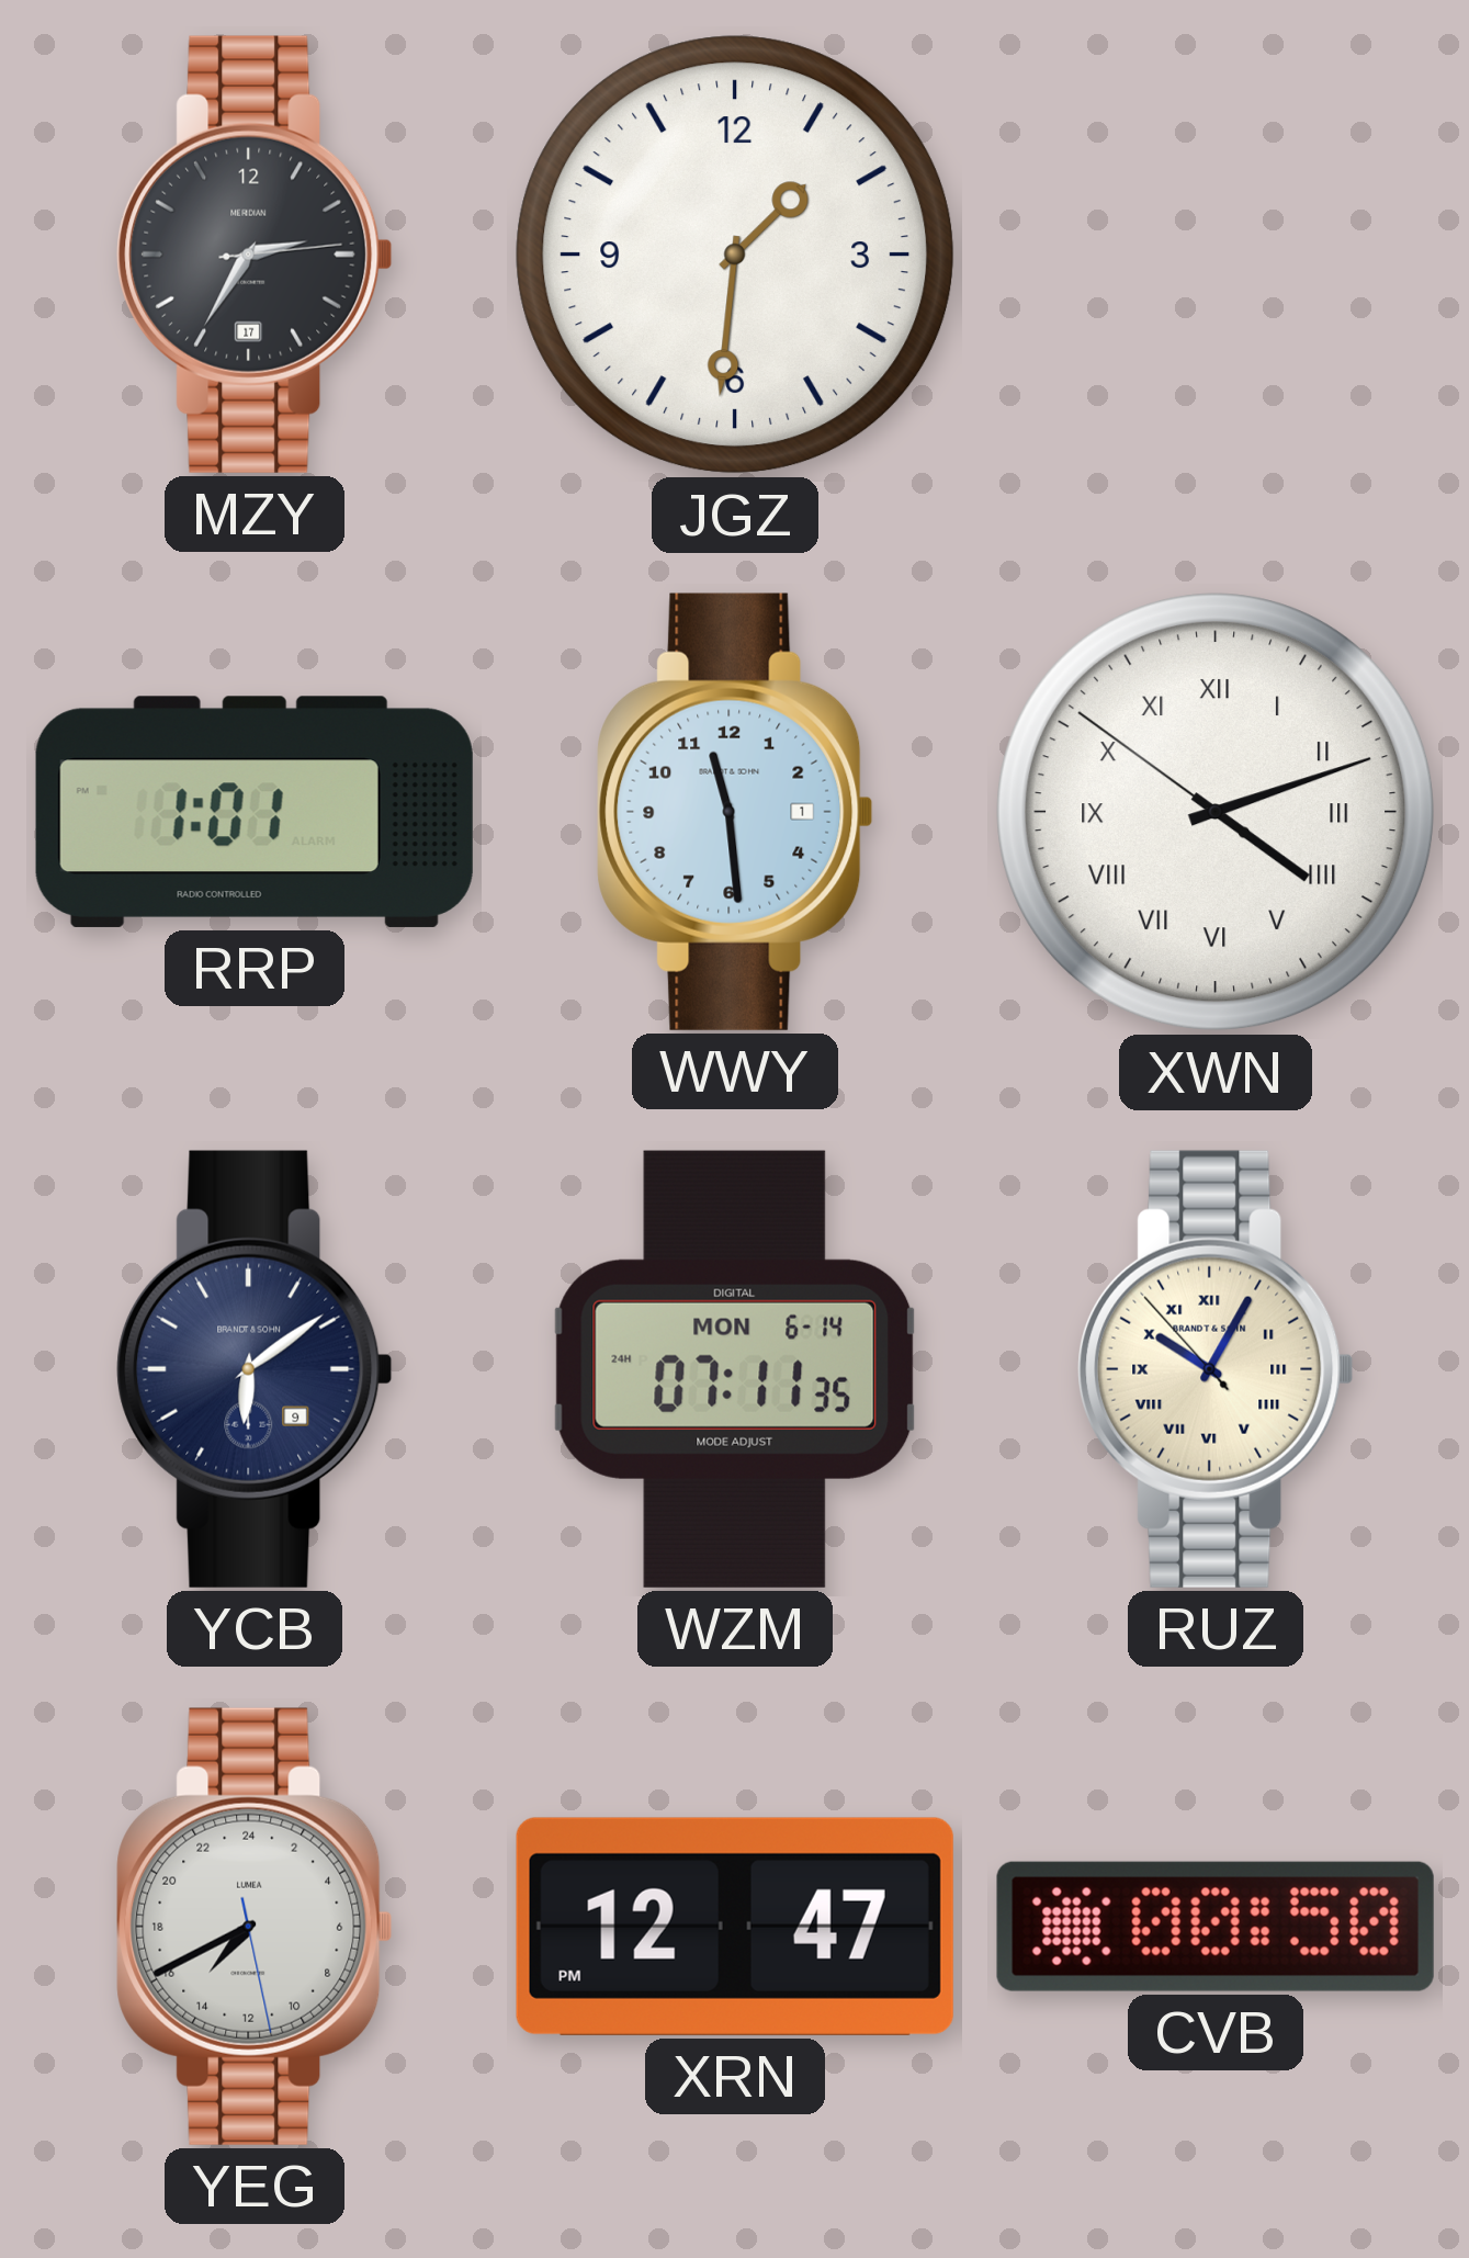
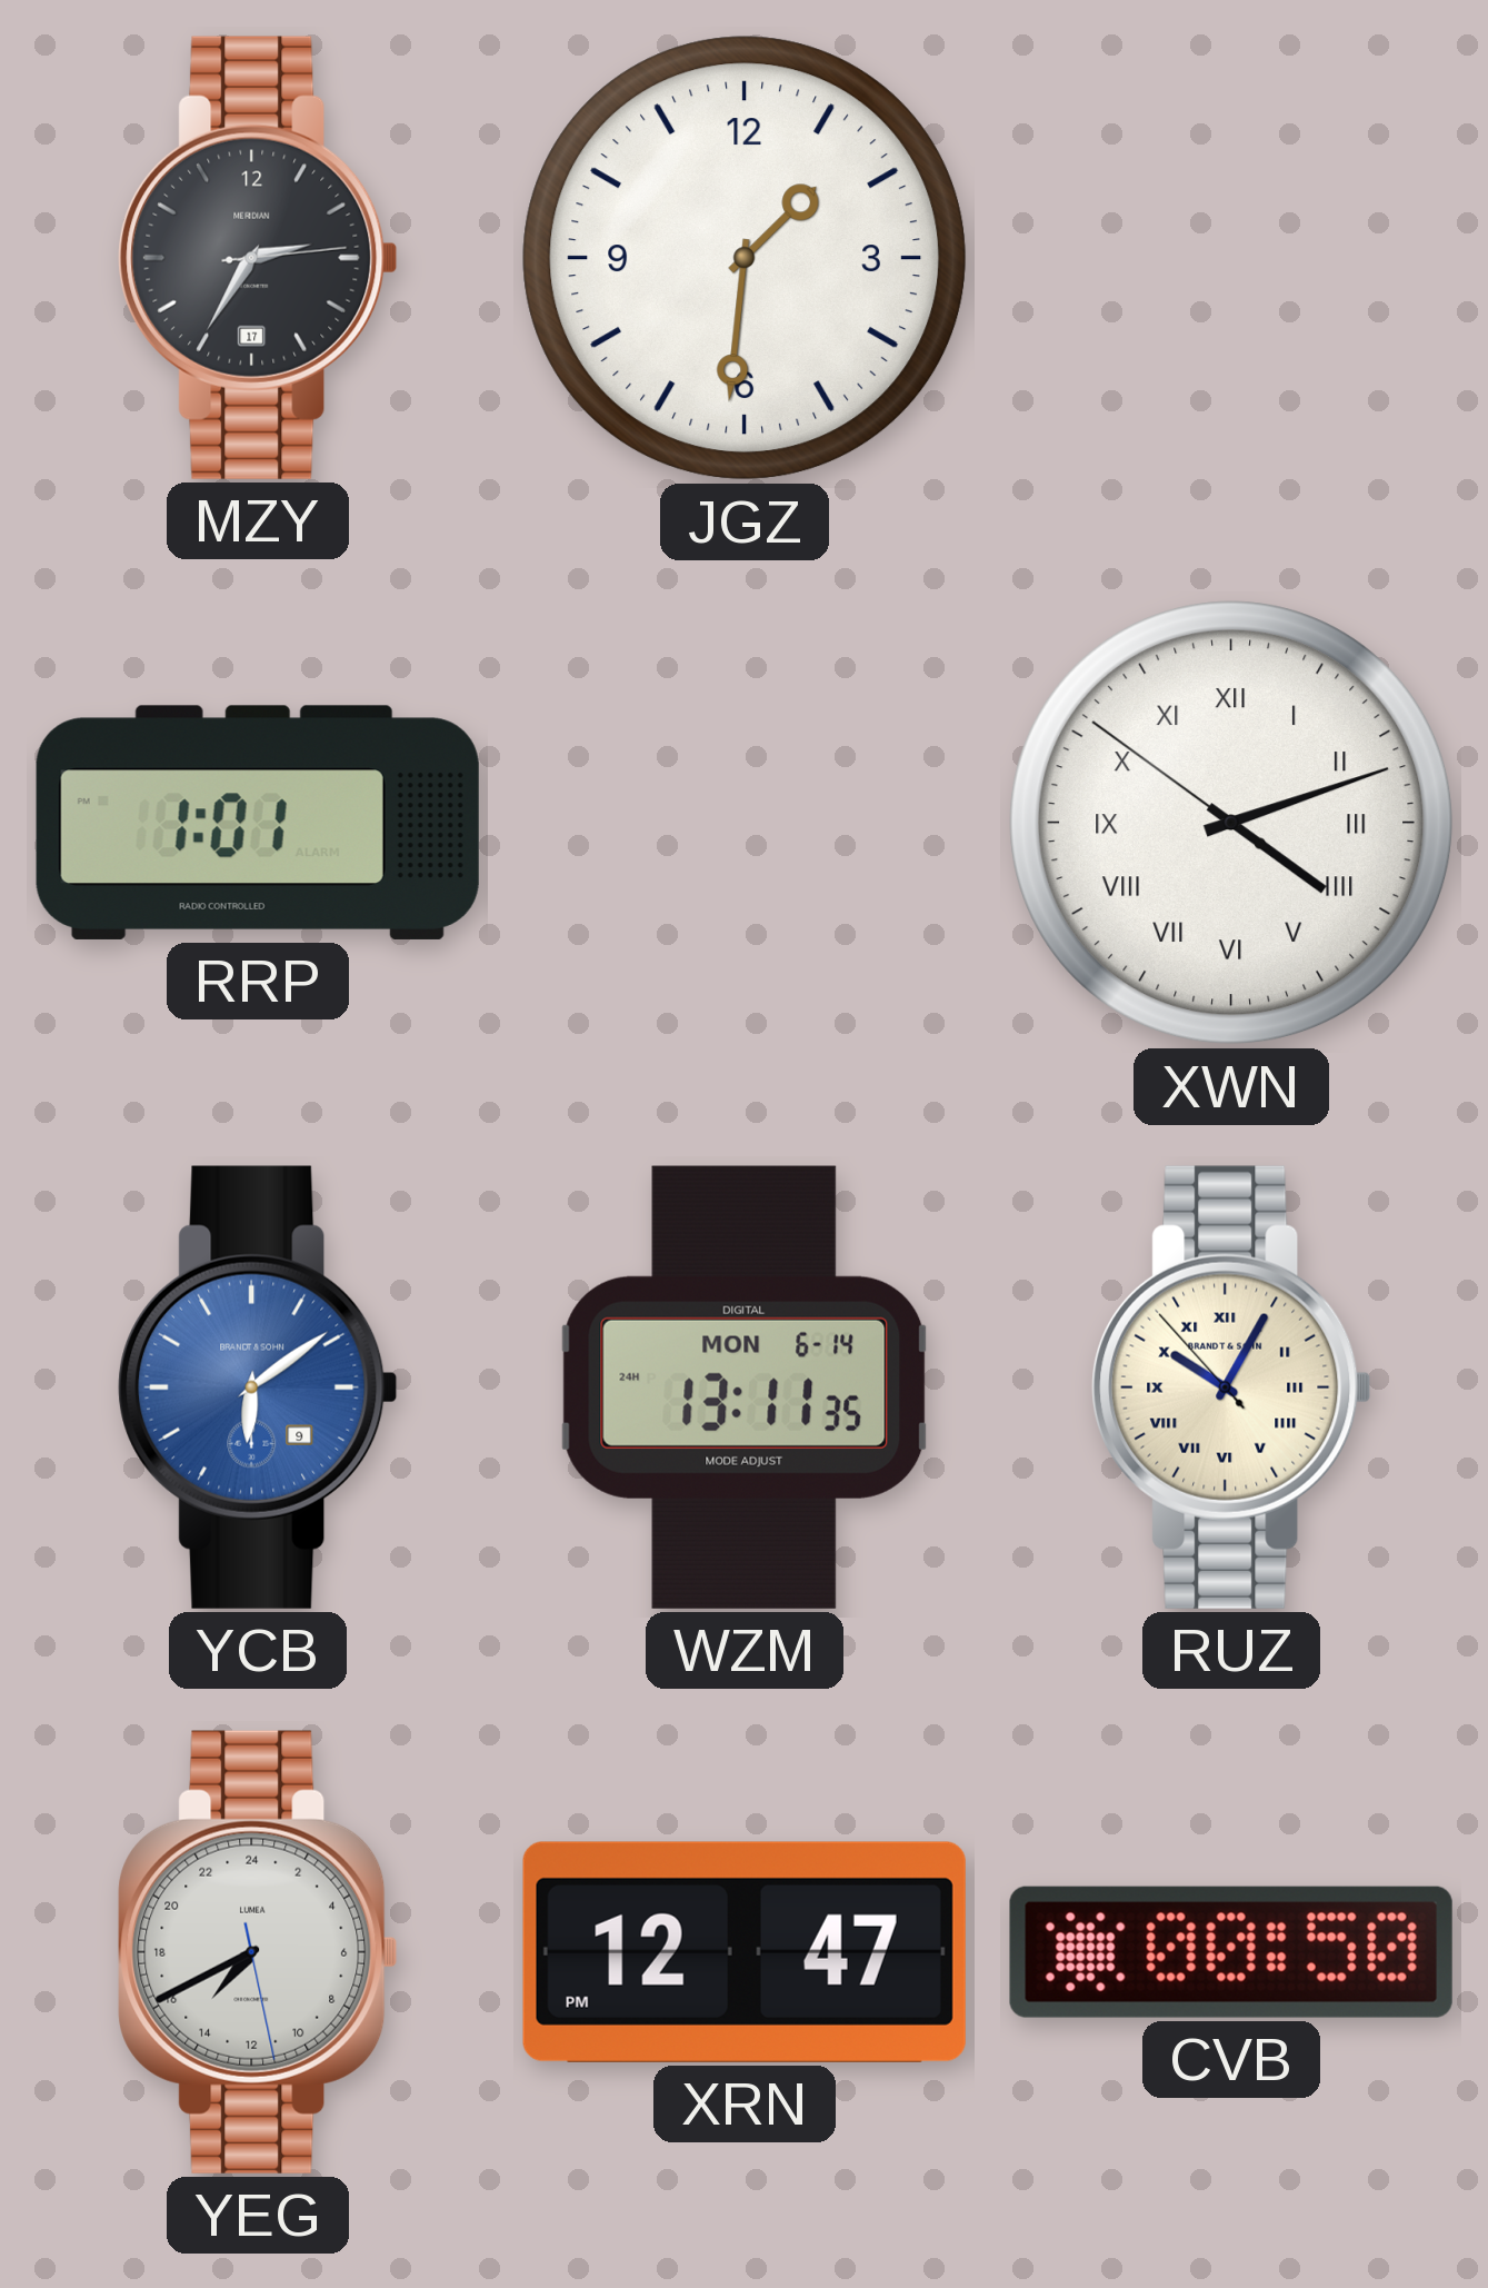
WWY: 11:29 -> none
YCB dial: navy -> blue
WZM: 07:11 -> 13:11
